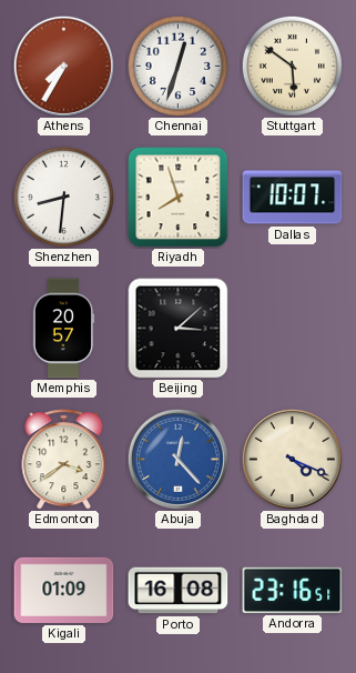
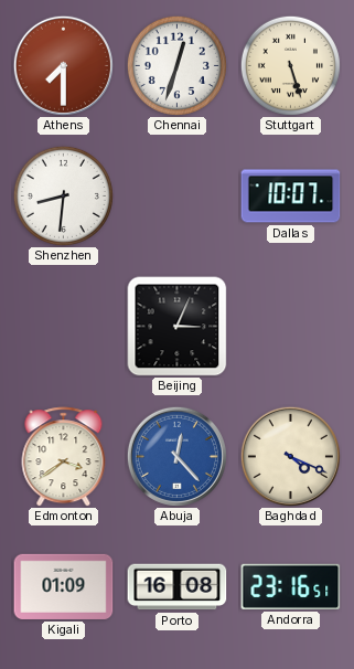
Athens: 7:35 -> 7:30
Stuttgart: 5:51 -> 5:27
Riyadh: 7:57 -> none
Memphis: 20:57 -> none
Beijing: 3:08 -> 3:04
